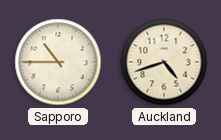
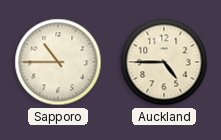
Auckland: 4:42 -> 4:45
